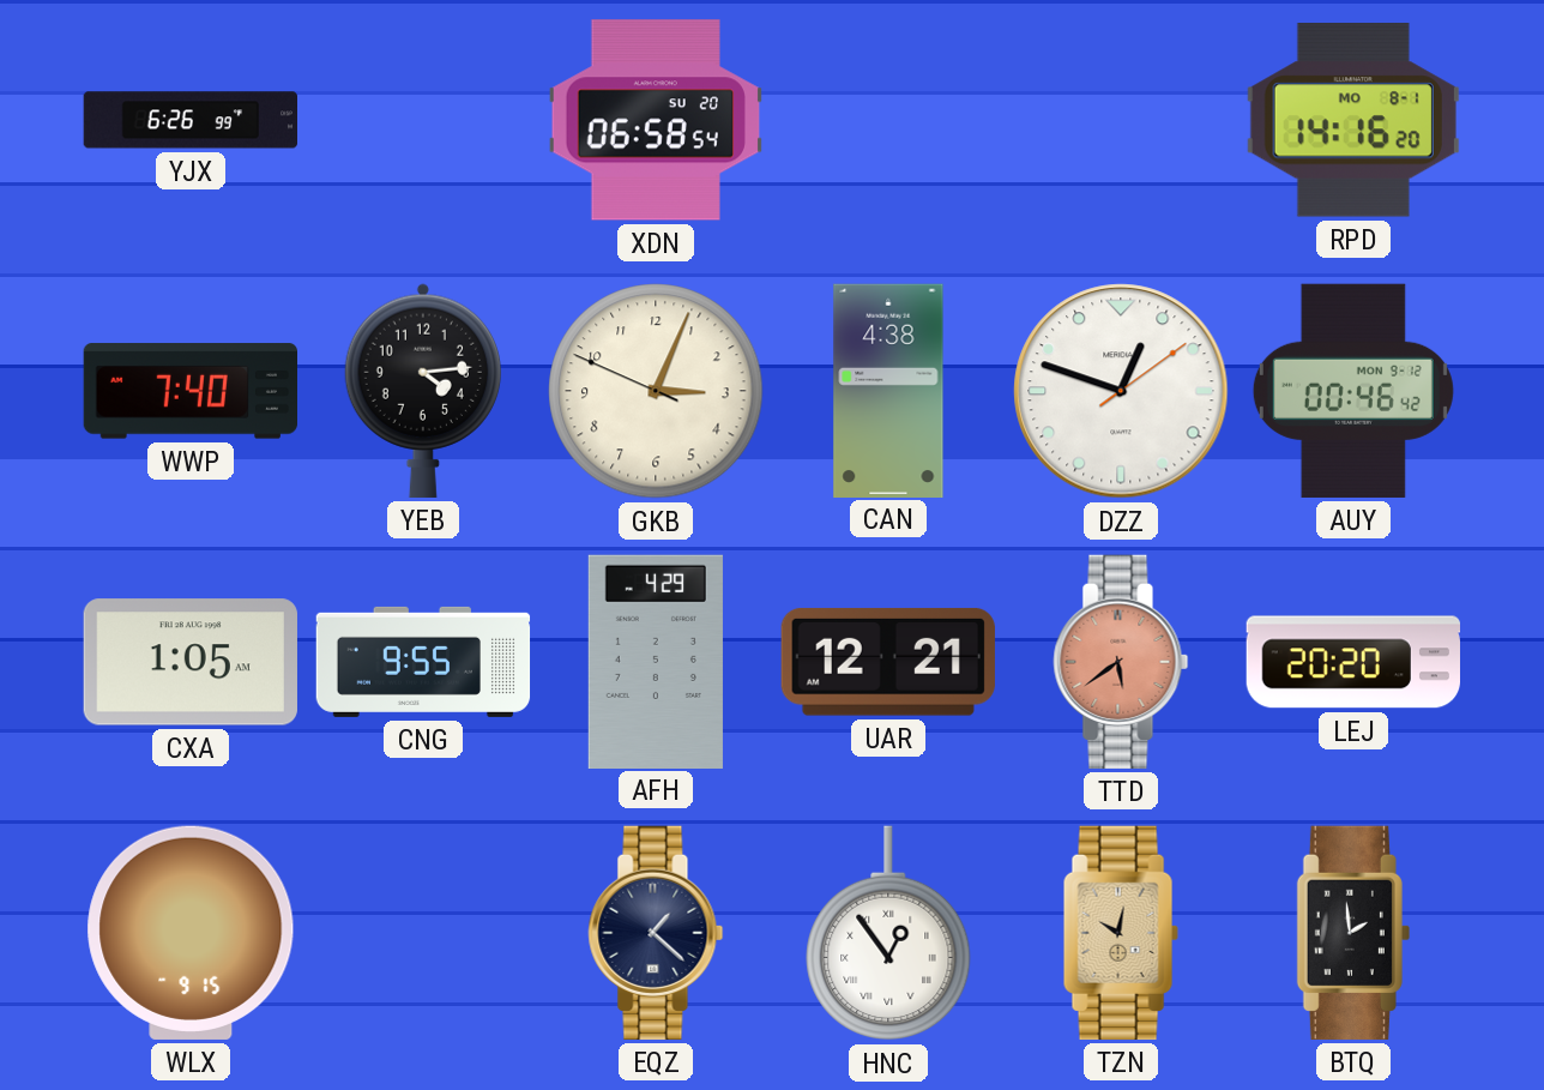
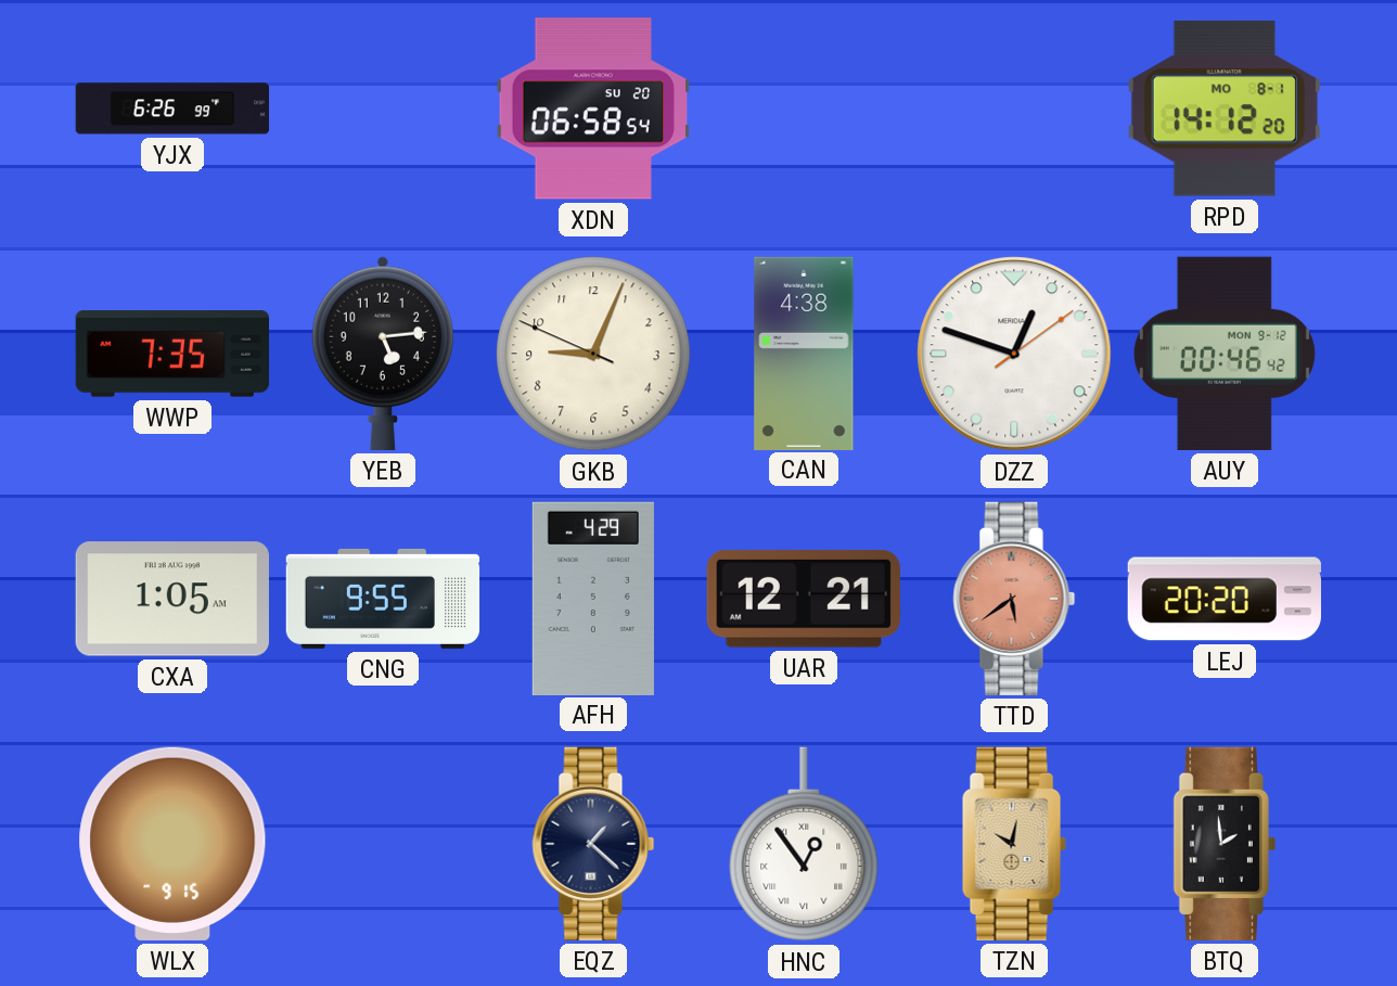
RPD: 14:16 -> 14:12
WWP: 7:40 -> 7:35
YEB: 4:14 -> 5:14
GKB: 3:03 -> 9:03
